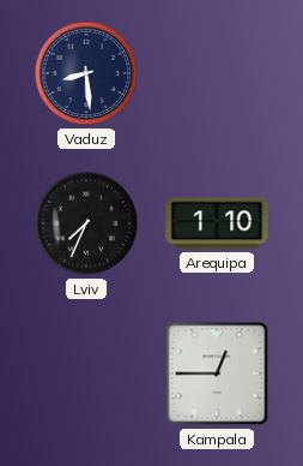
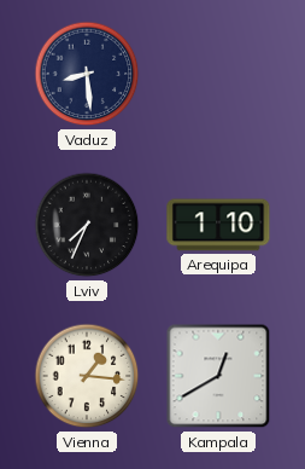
Vienna: none -> 1:16
Kampala: 12:45 -> 12:40
